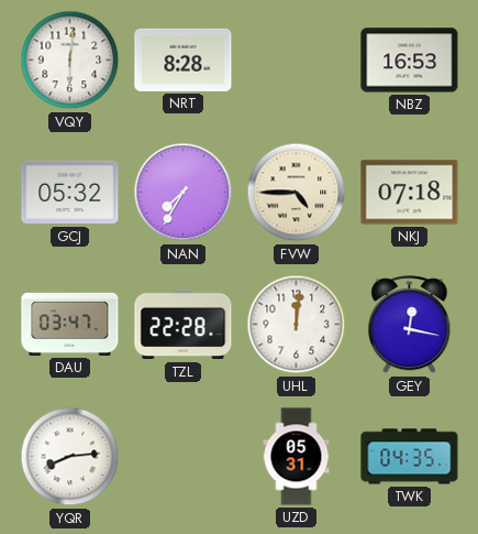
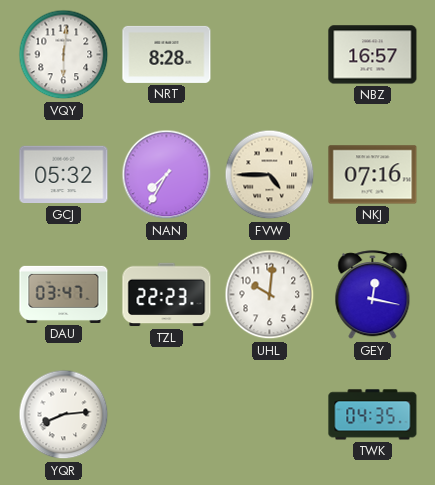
NBZ: 16:53 -> 16:57
NKJ: 07:18 -> 07:16
TZL: 22:28 -> 22:23
UHL: 12:01 -> 10:01
UZD: 05:31 -> none
